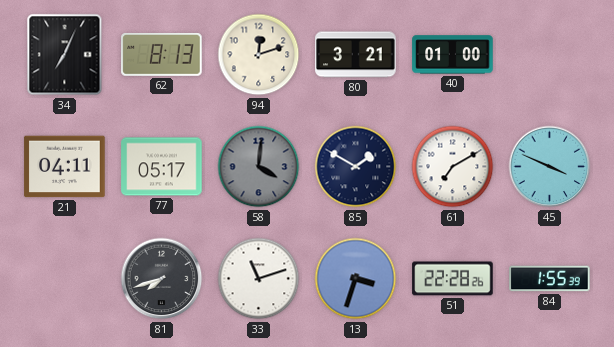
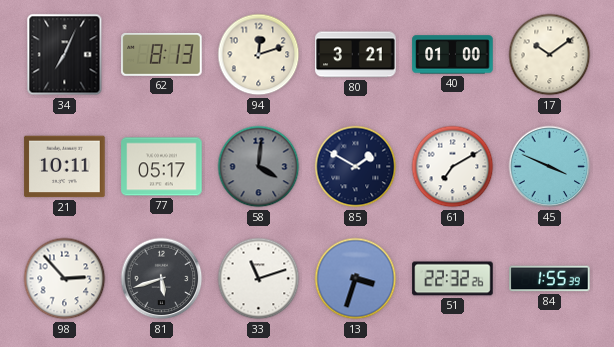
17: none -> 10:09
21: 04:11 -> 10:11
98: none -> 2:53
81: 7:42 -> 5:42
51: 22:28 -> 22:32
